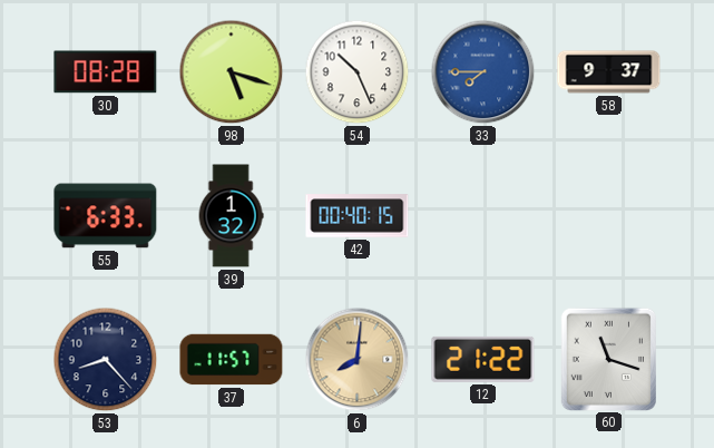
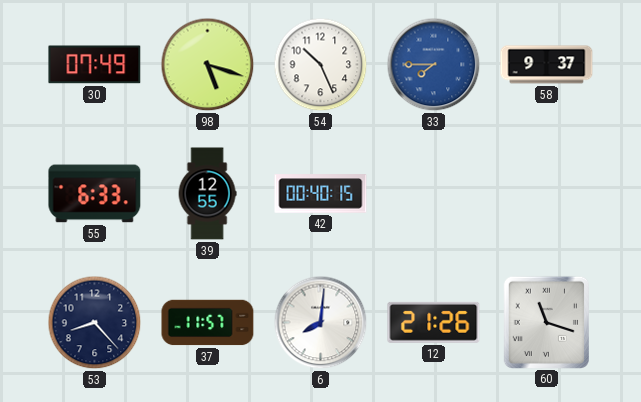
30: 08:28 -> 07:49
39: 1:32 -> 12:55
6 dial: champagne -> white
12: 21:22 -> 21:26
